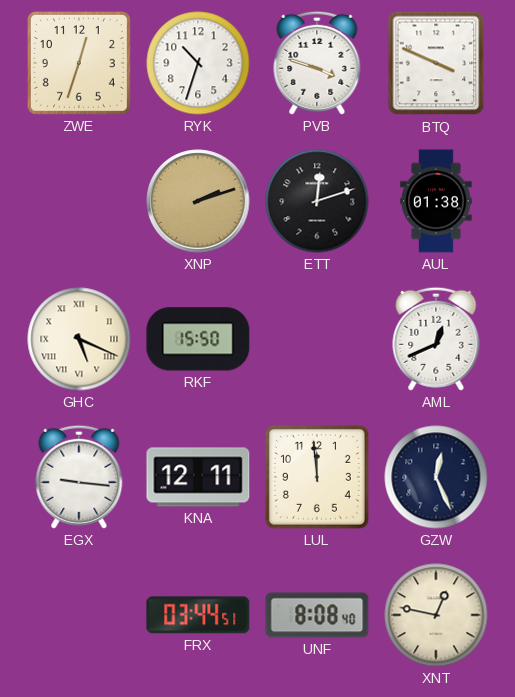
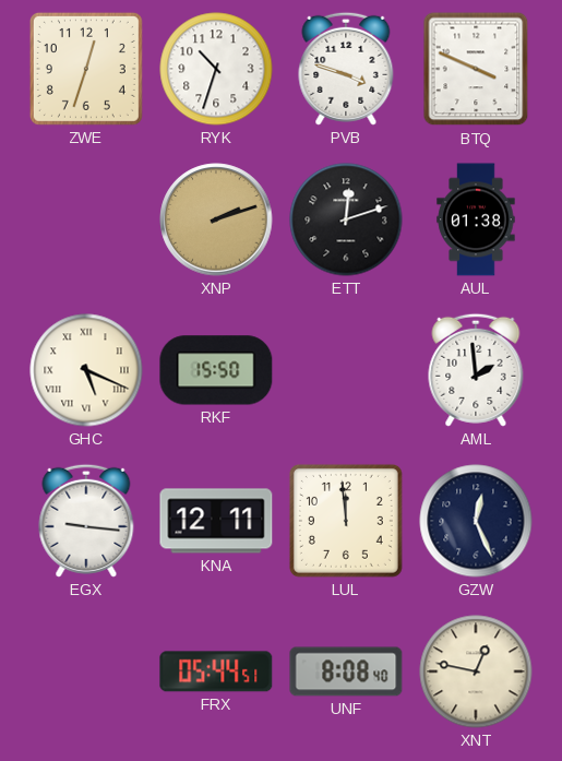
AML: 12:41 -> 1:59
FRX: 03:44 -> 05:44
